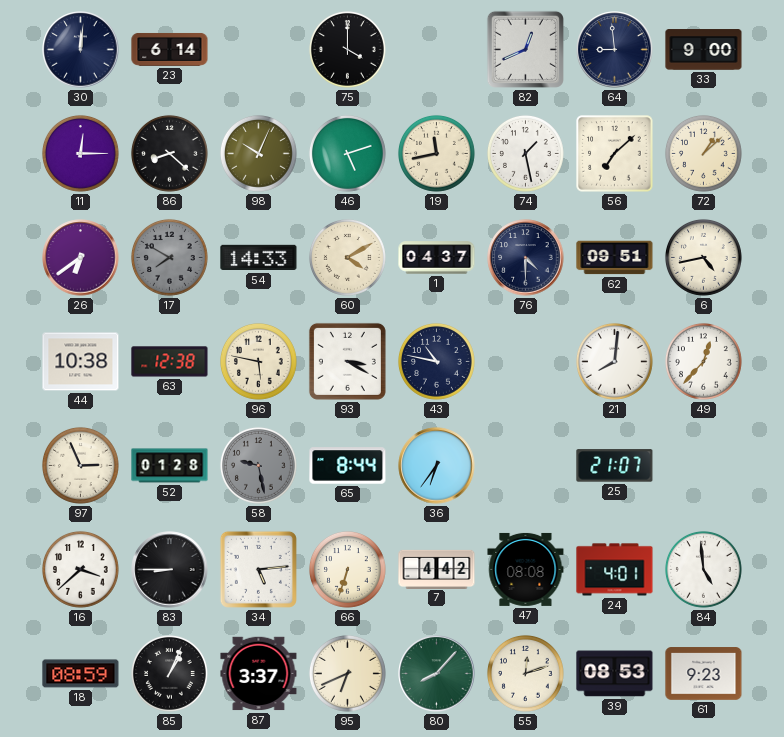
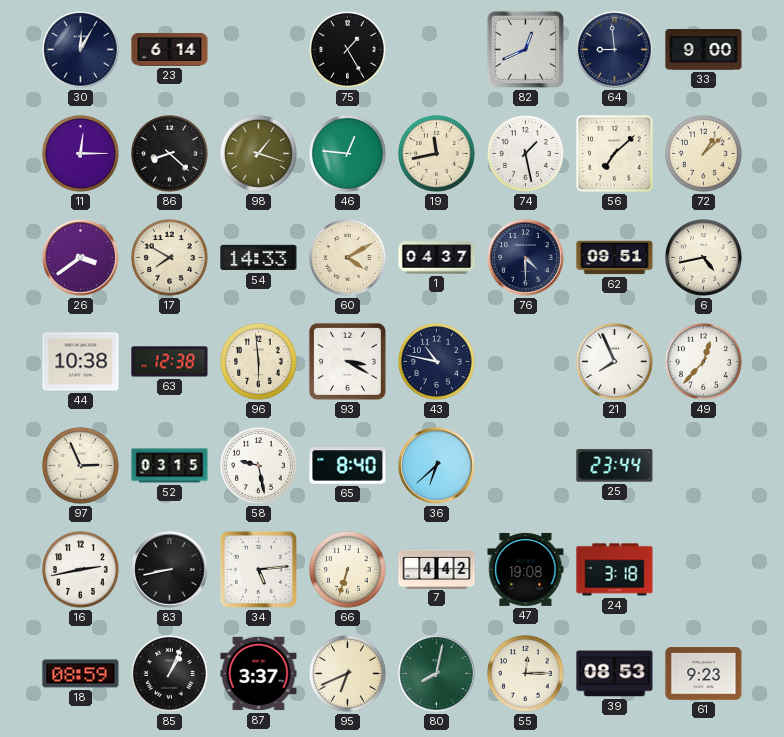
30: 12:01 -> 12:05
75: 4:00 -> 1:25
98: 10:04 -> 1:18
46: 5:12 -> 12:46
26: 6:39 -> 3:39
17 dial: grey -> cream
96: 5:47 -> 5:59
21: 8:01 -> 7:56
52: 01:28 -> 03:15
58 dial: grey -> white
65: 8:44 -> 8:40
36: 6:36 -> 6:38
25: 21:07 -> 23:44
16: 3:38 -> 2:43
83: 8:45 -> 8:43
47: 08:08 -> 19:08
24: 4:01 -> 3:18
84: 4:59 -> none
80: 8:07 -> 8:02
55: 12:12 -> 12:15
